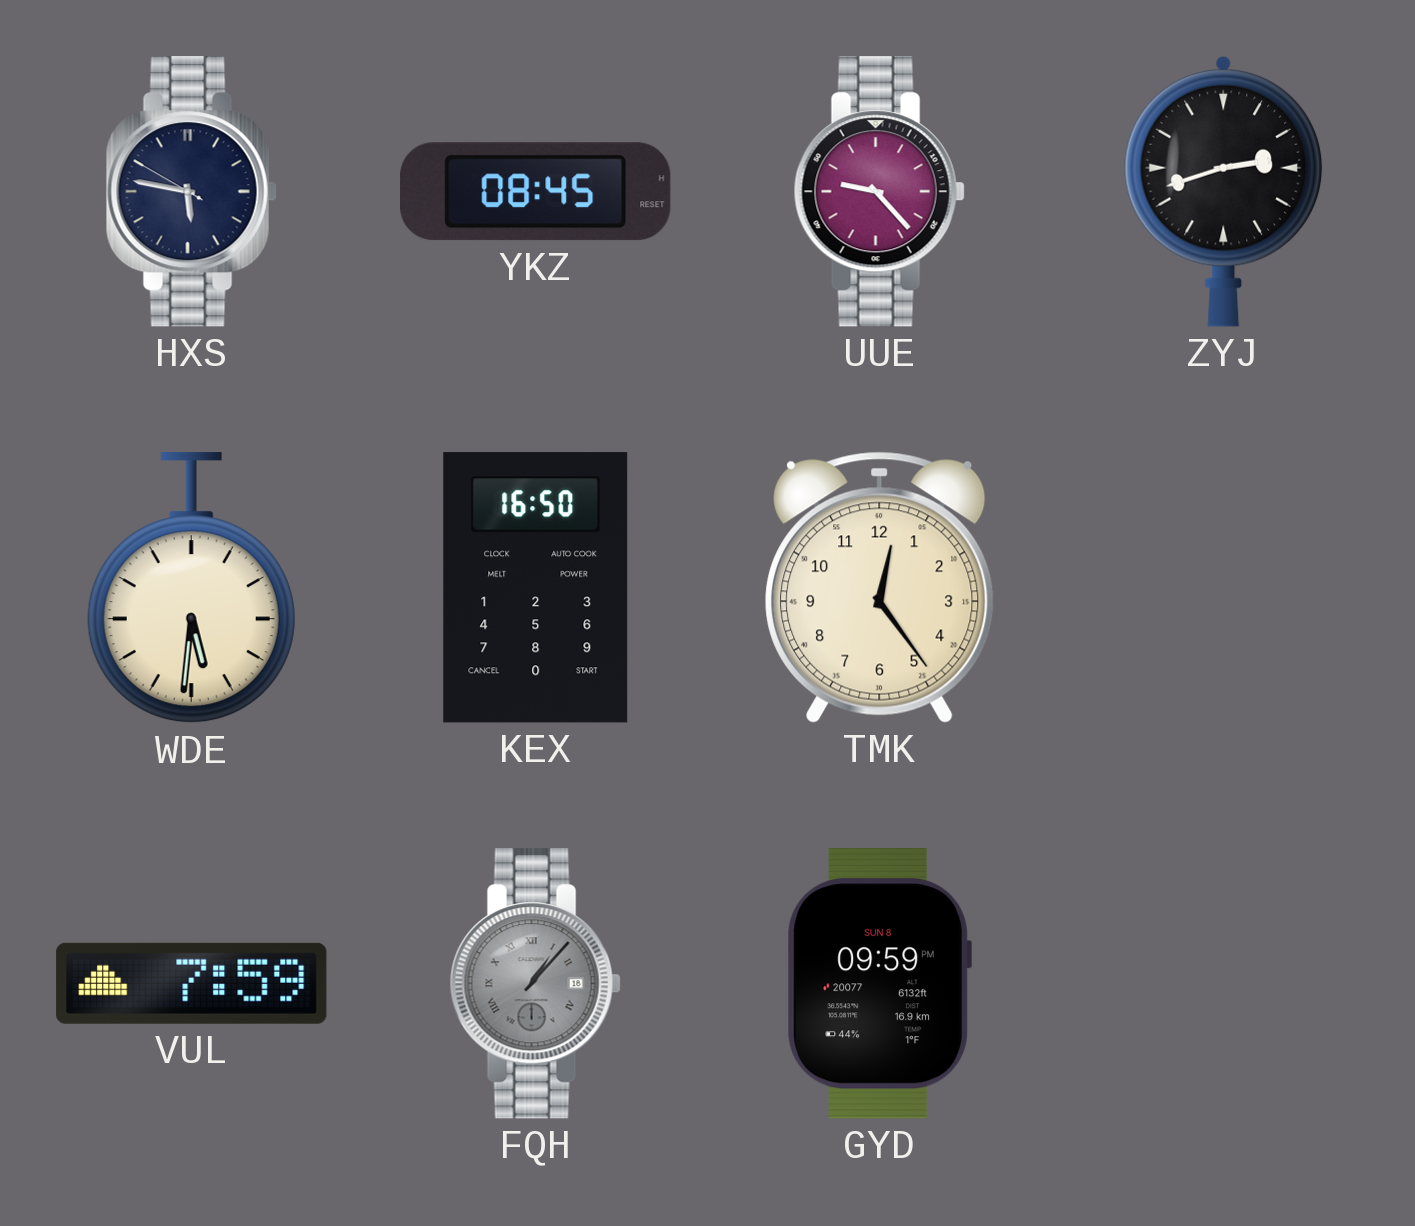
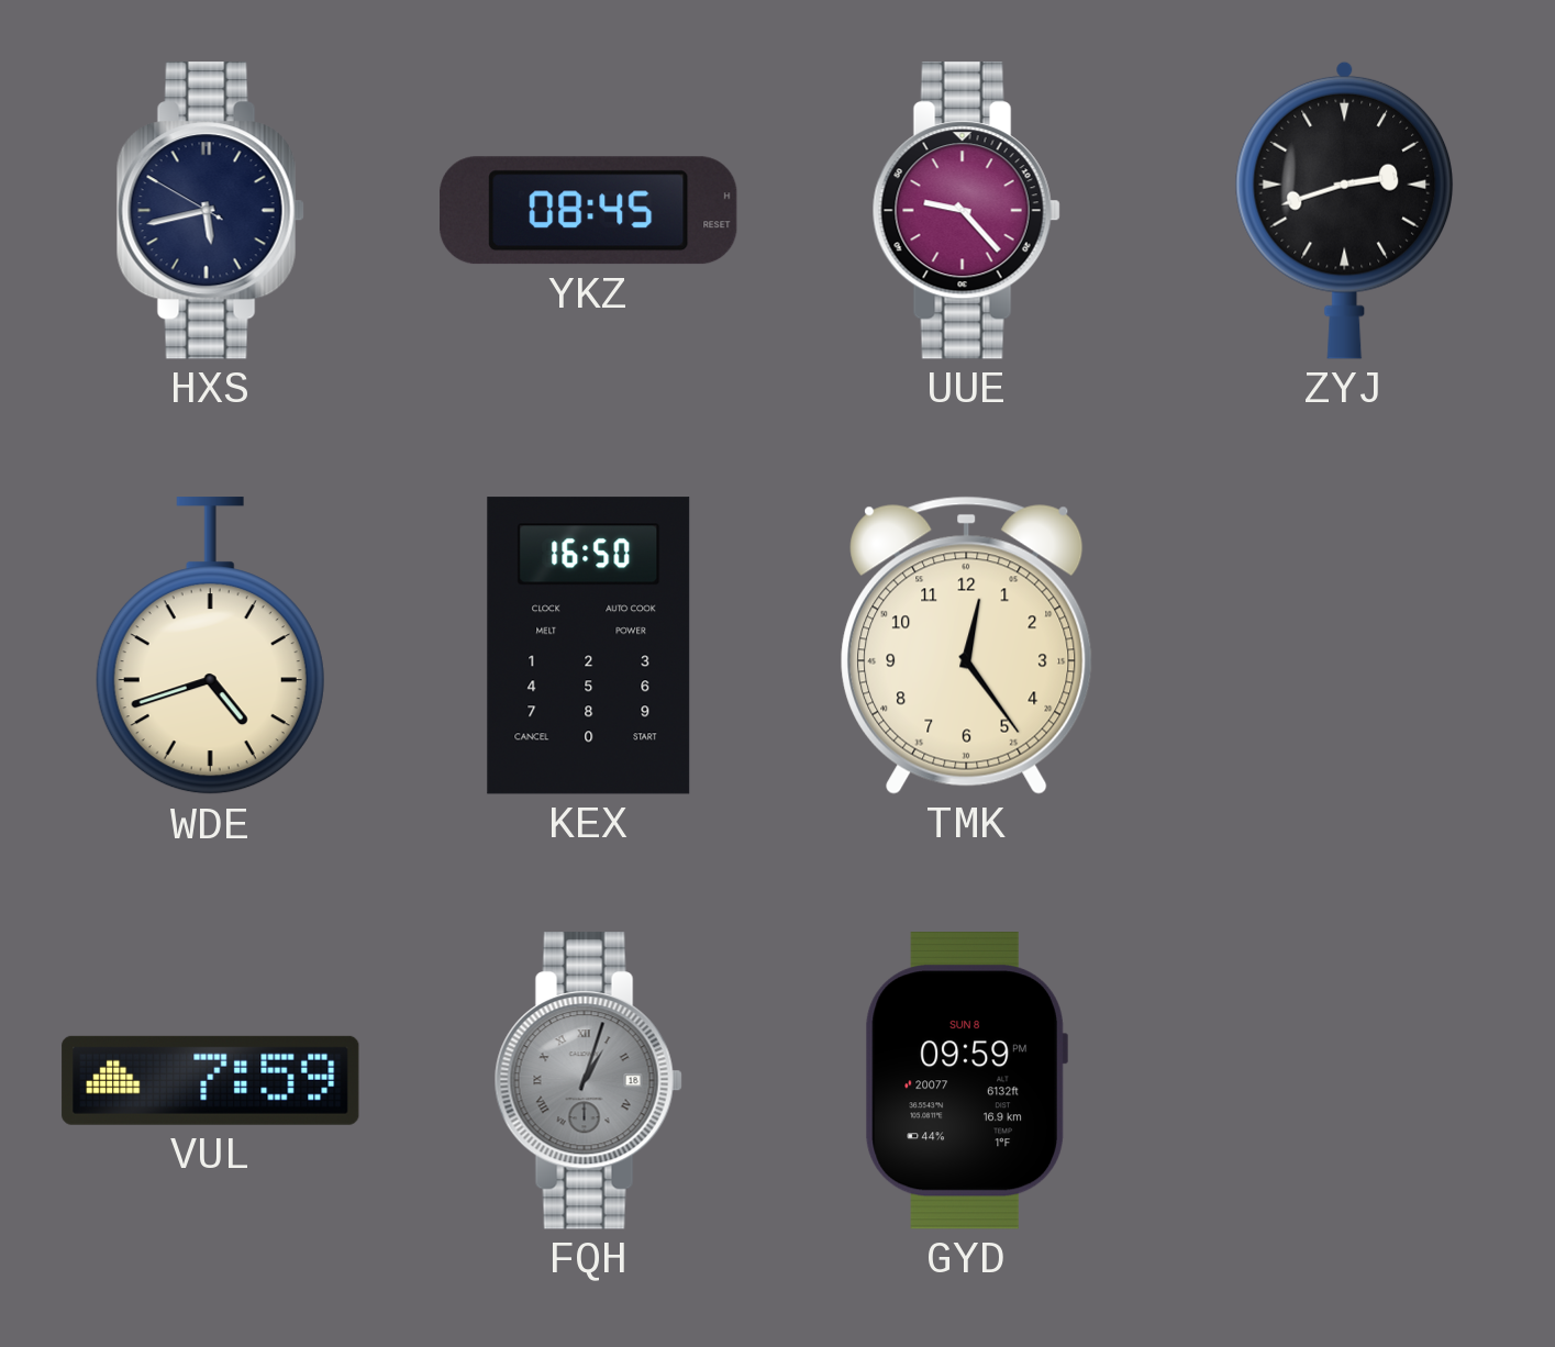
HXS: 5:46 -> 5:42
WDE: 5:31 -> 4:42
FQH: 1:07 -> 1:03
